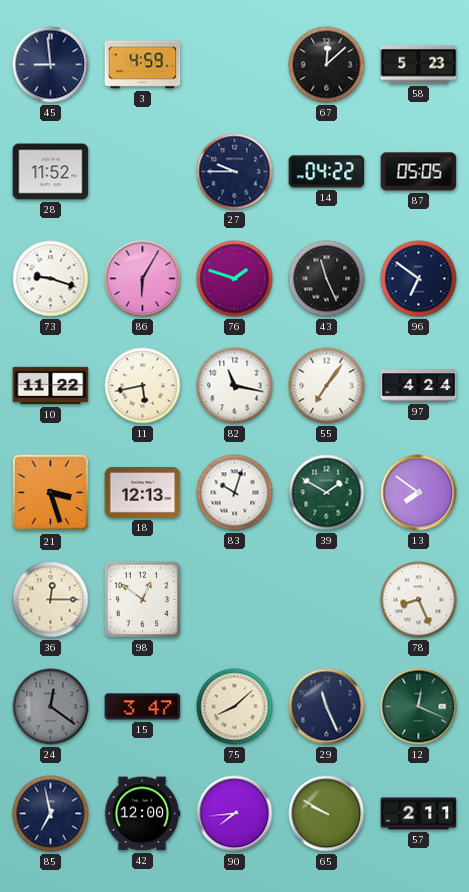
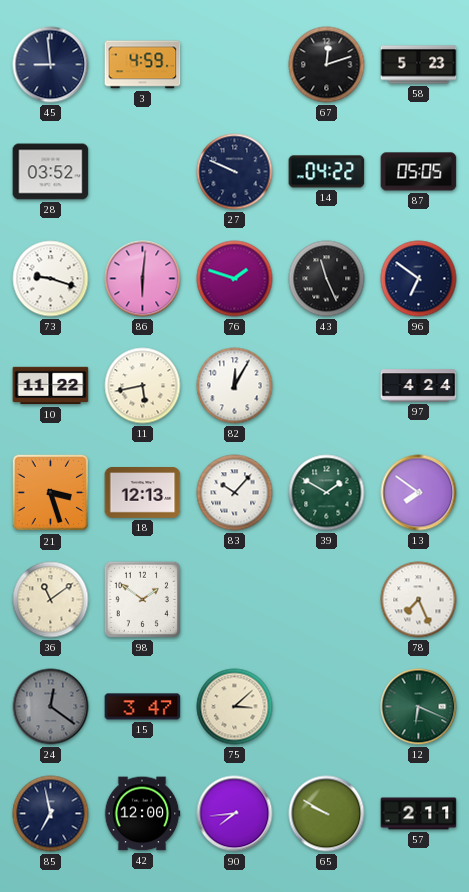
67: 12:08 -> 12:12
28: 11:52 -> 03:52
27: 9:45 -> 9:49
86: 6:05 -> 6:01
82: 11:17 -> 12:05
55: 7:06 -> none
83: 10:03 -> 10:07
36: 12:15 -> 11:09
98: 12:51 -> 1:51
78: 8:26 -> 7:26
75: 8:08 -> 3:08
29: 11:26 -> none
12: 12:19 -> 6:19
